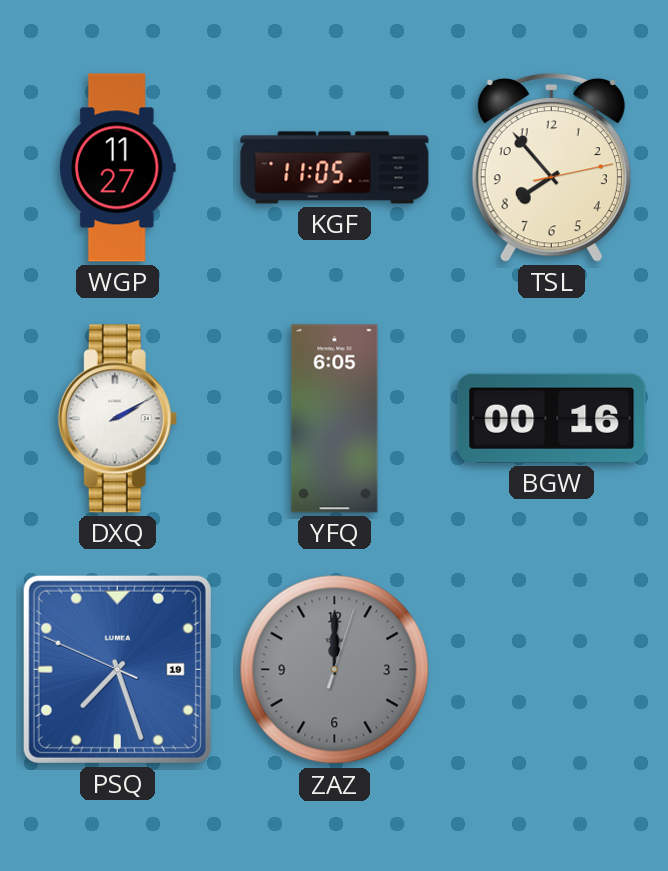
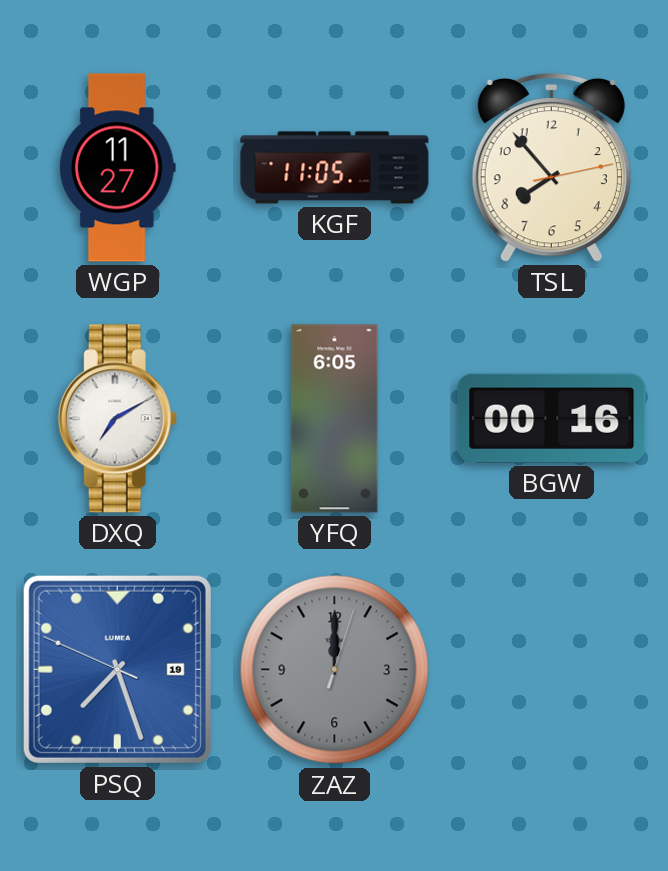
DXQ: 2:10 -> 7:10
